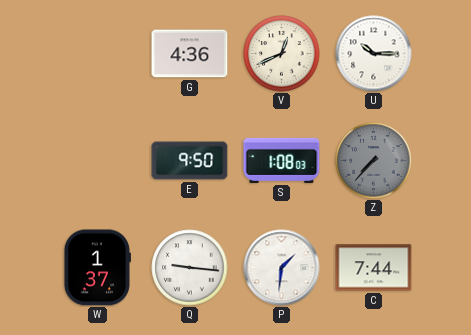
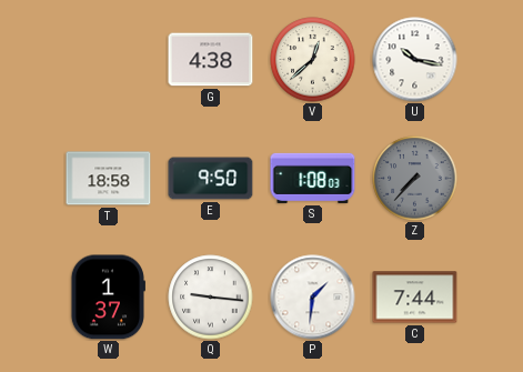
G: 4:36 -> 4:38
V: 12:41 -> 12:38
U: 10:15 -> 10:17
T: none -> 18:58
